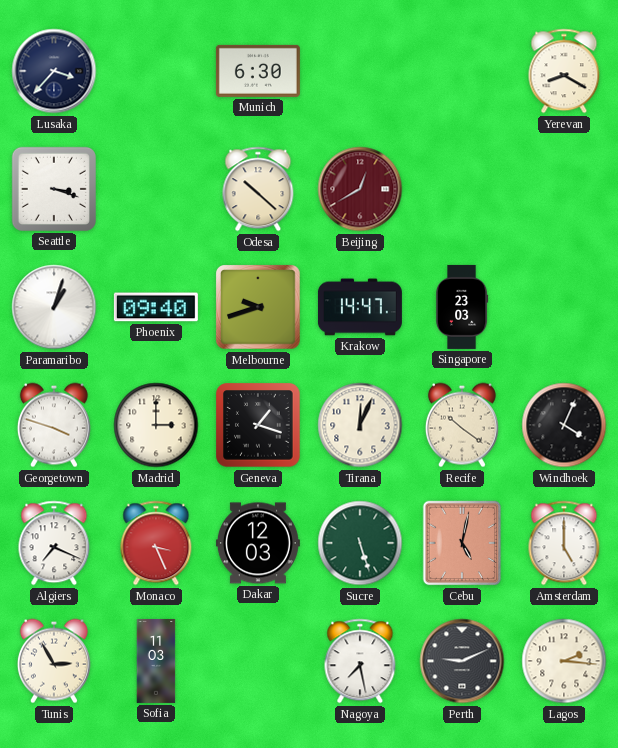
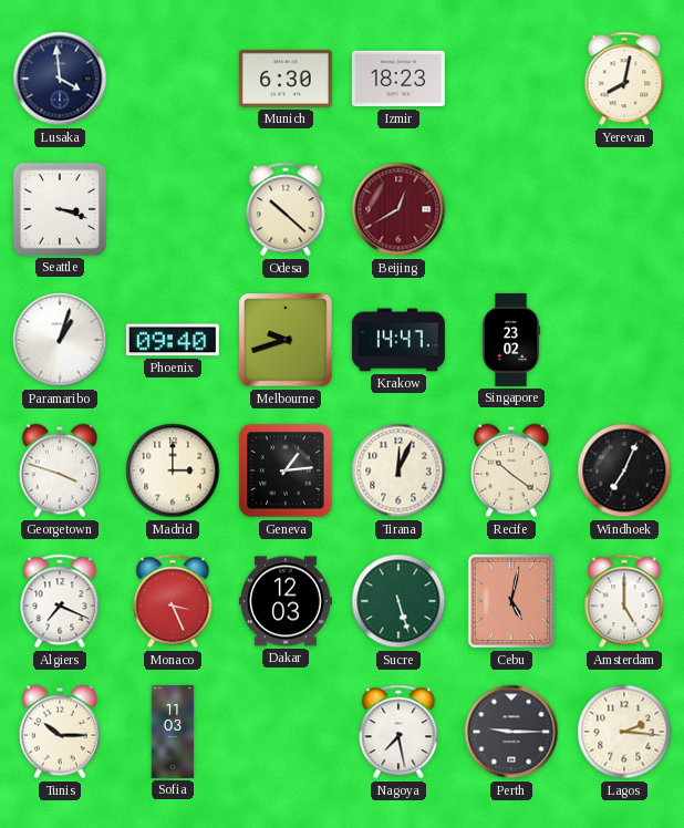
Lusaka: 3:37 -> 3:59
Izmir: none -> 18:23
Yerevan: 8:20 -> 8:02
Singapore: 23:03 -> 23:02
Geneva: 1:18 -> 1:14
Windhoek: 4:04 -> 7:04
Tunis: 2:55 -> 10:15
Perth: 9:11 -> 9:15
